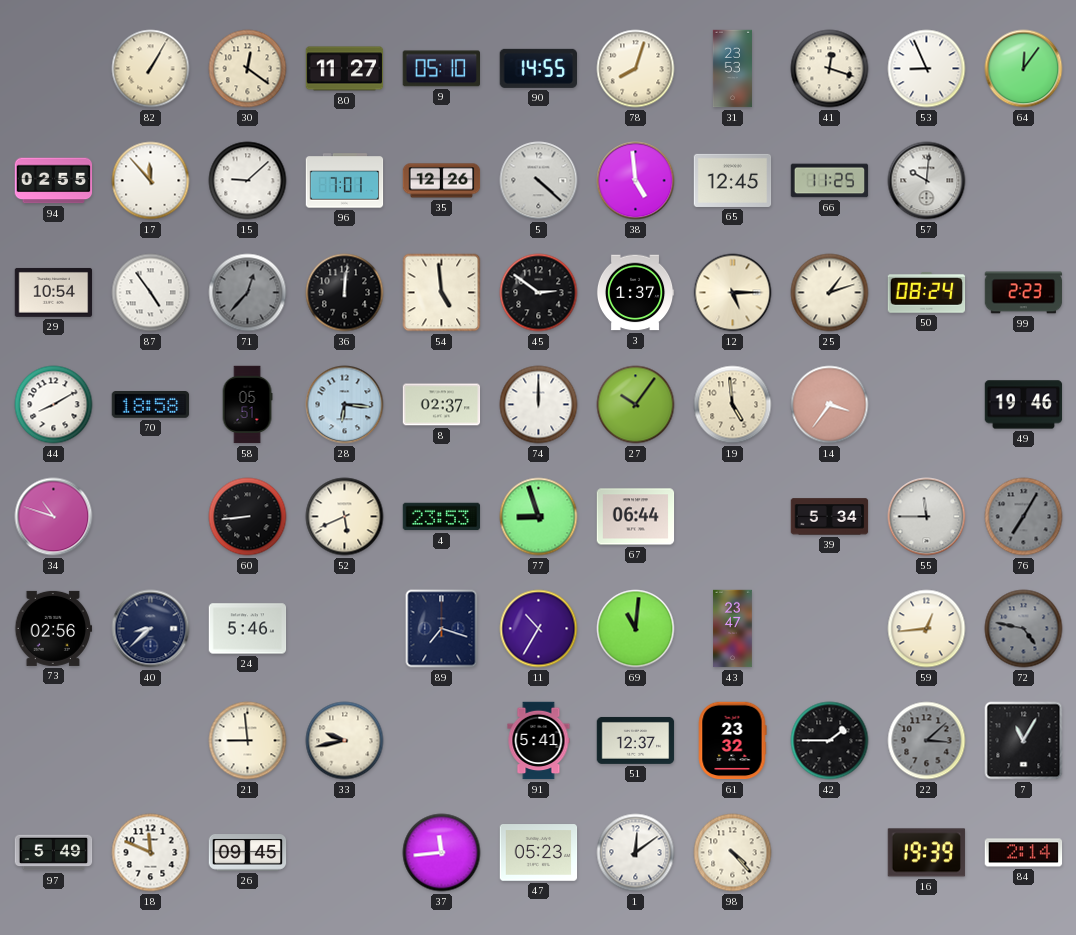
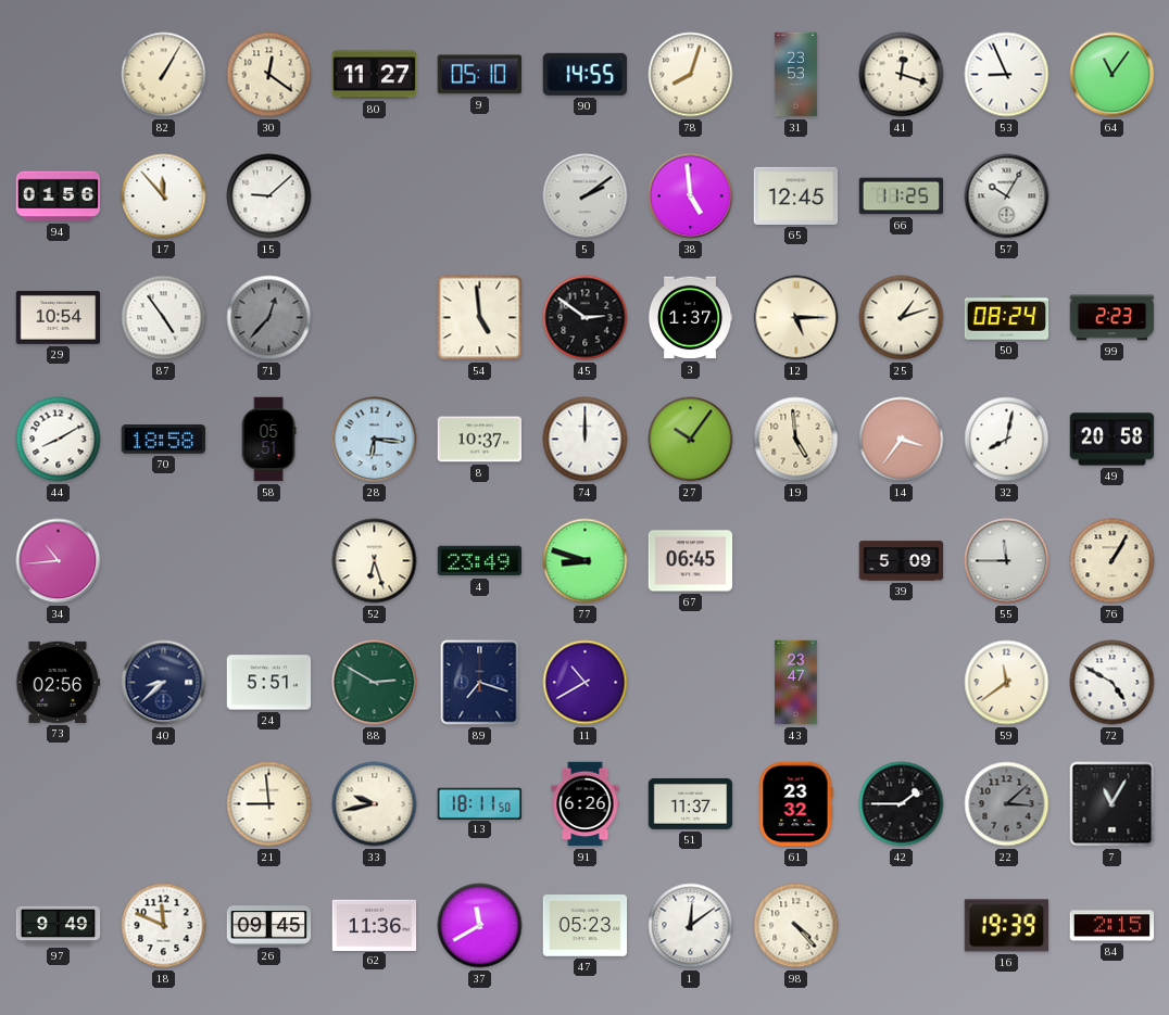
64: 12:06 -> 11:06
94: 02:55 -> 01:56
96: 7:01 -> none
35: 12:26 -> none
5: 4:22 -> 2:09
57: 10:01 -> 10:05
36: 12:01 -> none
8: 02:37 -> 10:37
32: none -> 8:02
49: 19:46 -> 20:58
34: 10:48 -> 10:44
60: 8:44 -> none
52: 5:41 -> 6:27
4: 23:53 -> 23:49
77: 8:57 -> 8:48
67: 06:44 -> 06:45
39: 5:34 -> 5:09
76: 7:05 -> 1:05
76 dial: grey -> cream
24: 5:46 -> 5:51
88: none -> 2:50
11: 10:35 -> 10:40
69: 11:01 -> none
59: 12:44 -> 11:39
72: 4:47 -> 4:50
72 dial: grey -> white
13: none -> 18:11
91: 5:41 -> 6:26
51: 12:37 -> 11:37
97: 5:49 -> 9:49
62: none -> 11:36
37: 11:44 -> 11:40
84: 2:14 -> 2:15
